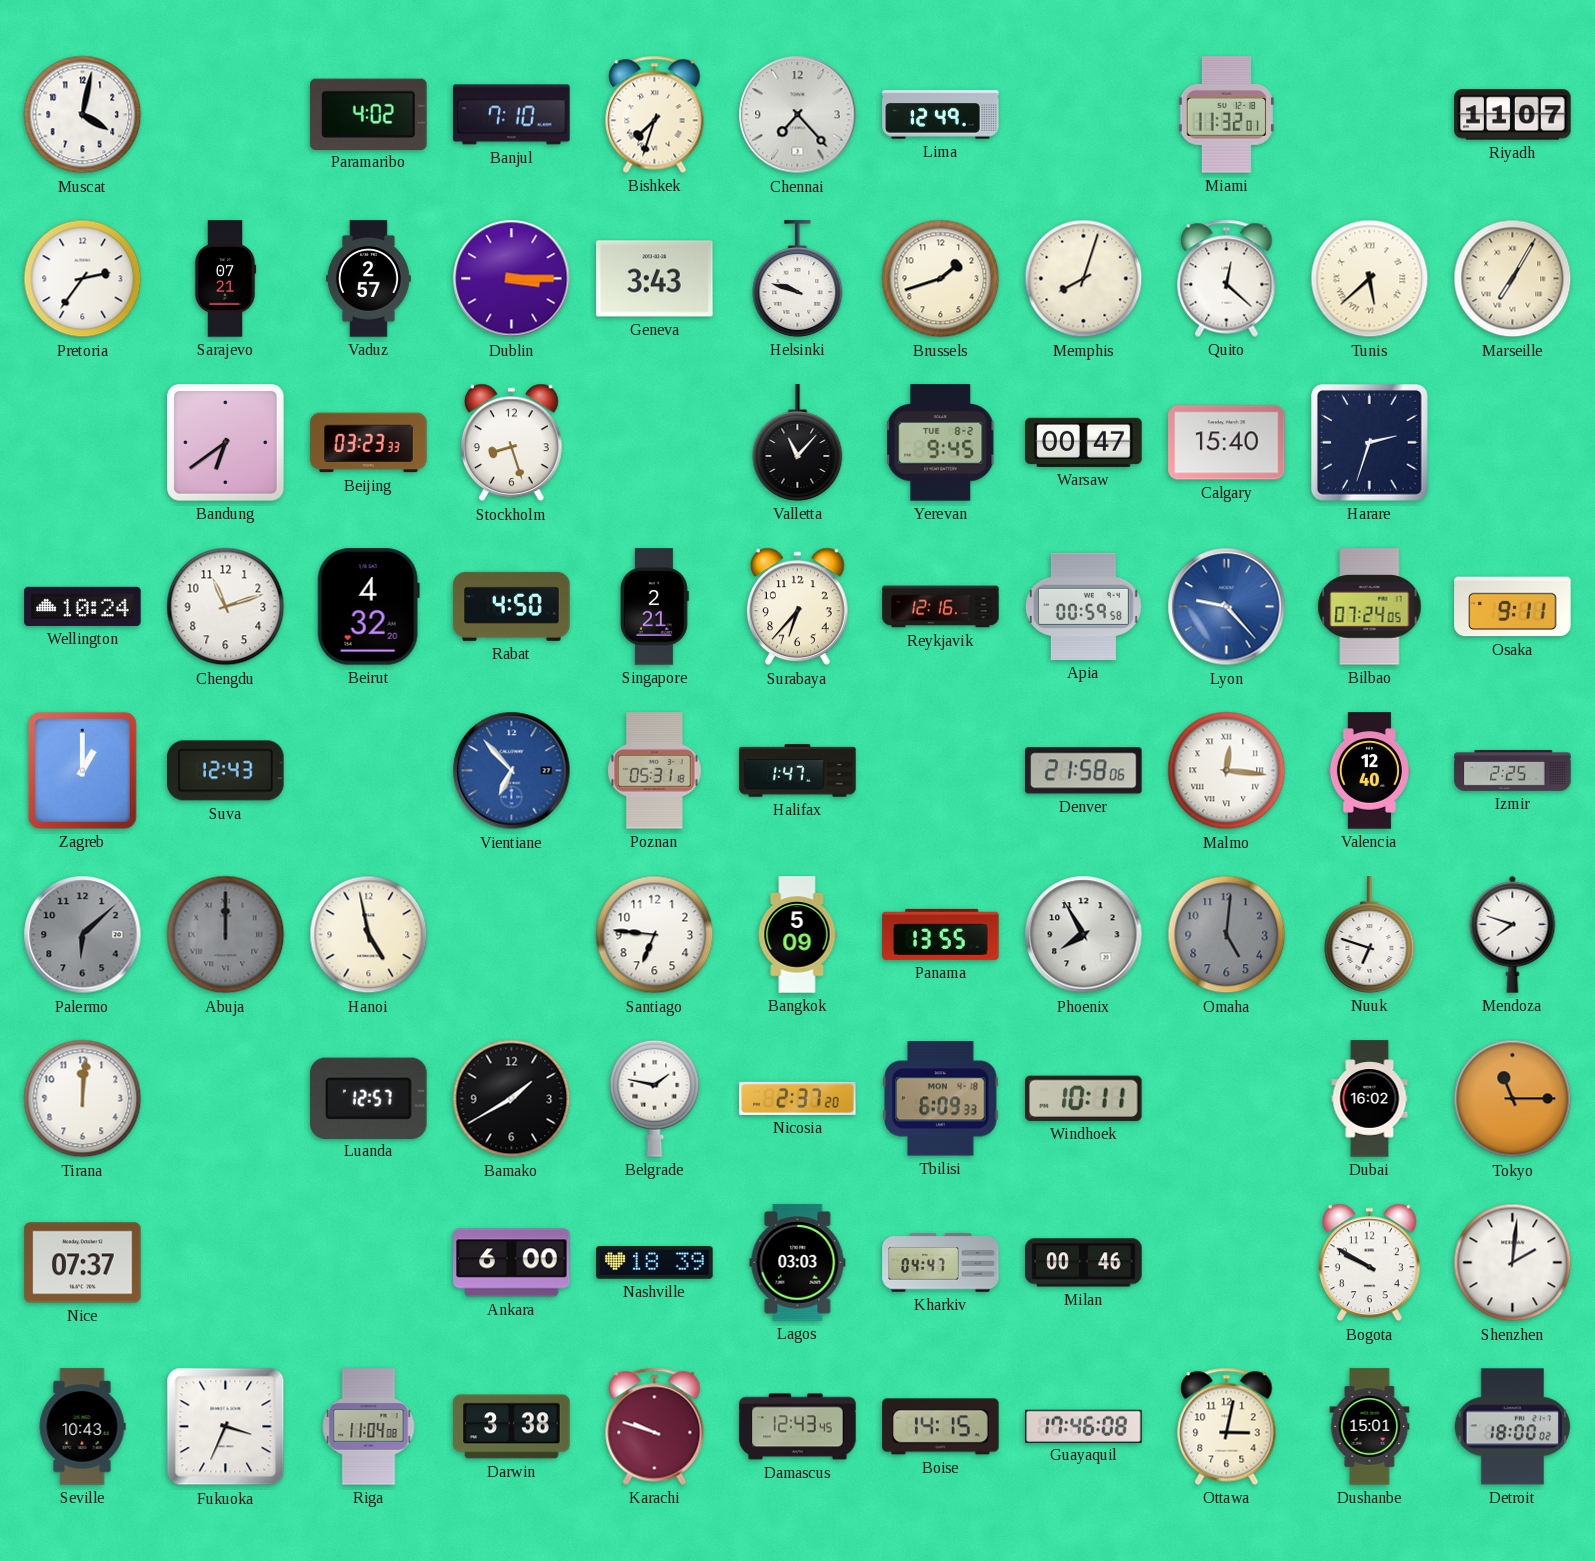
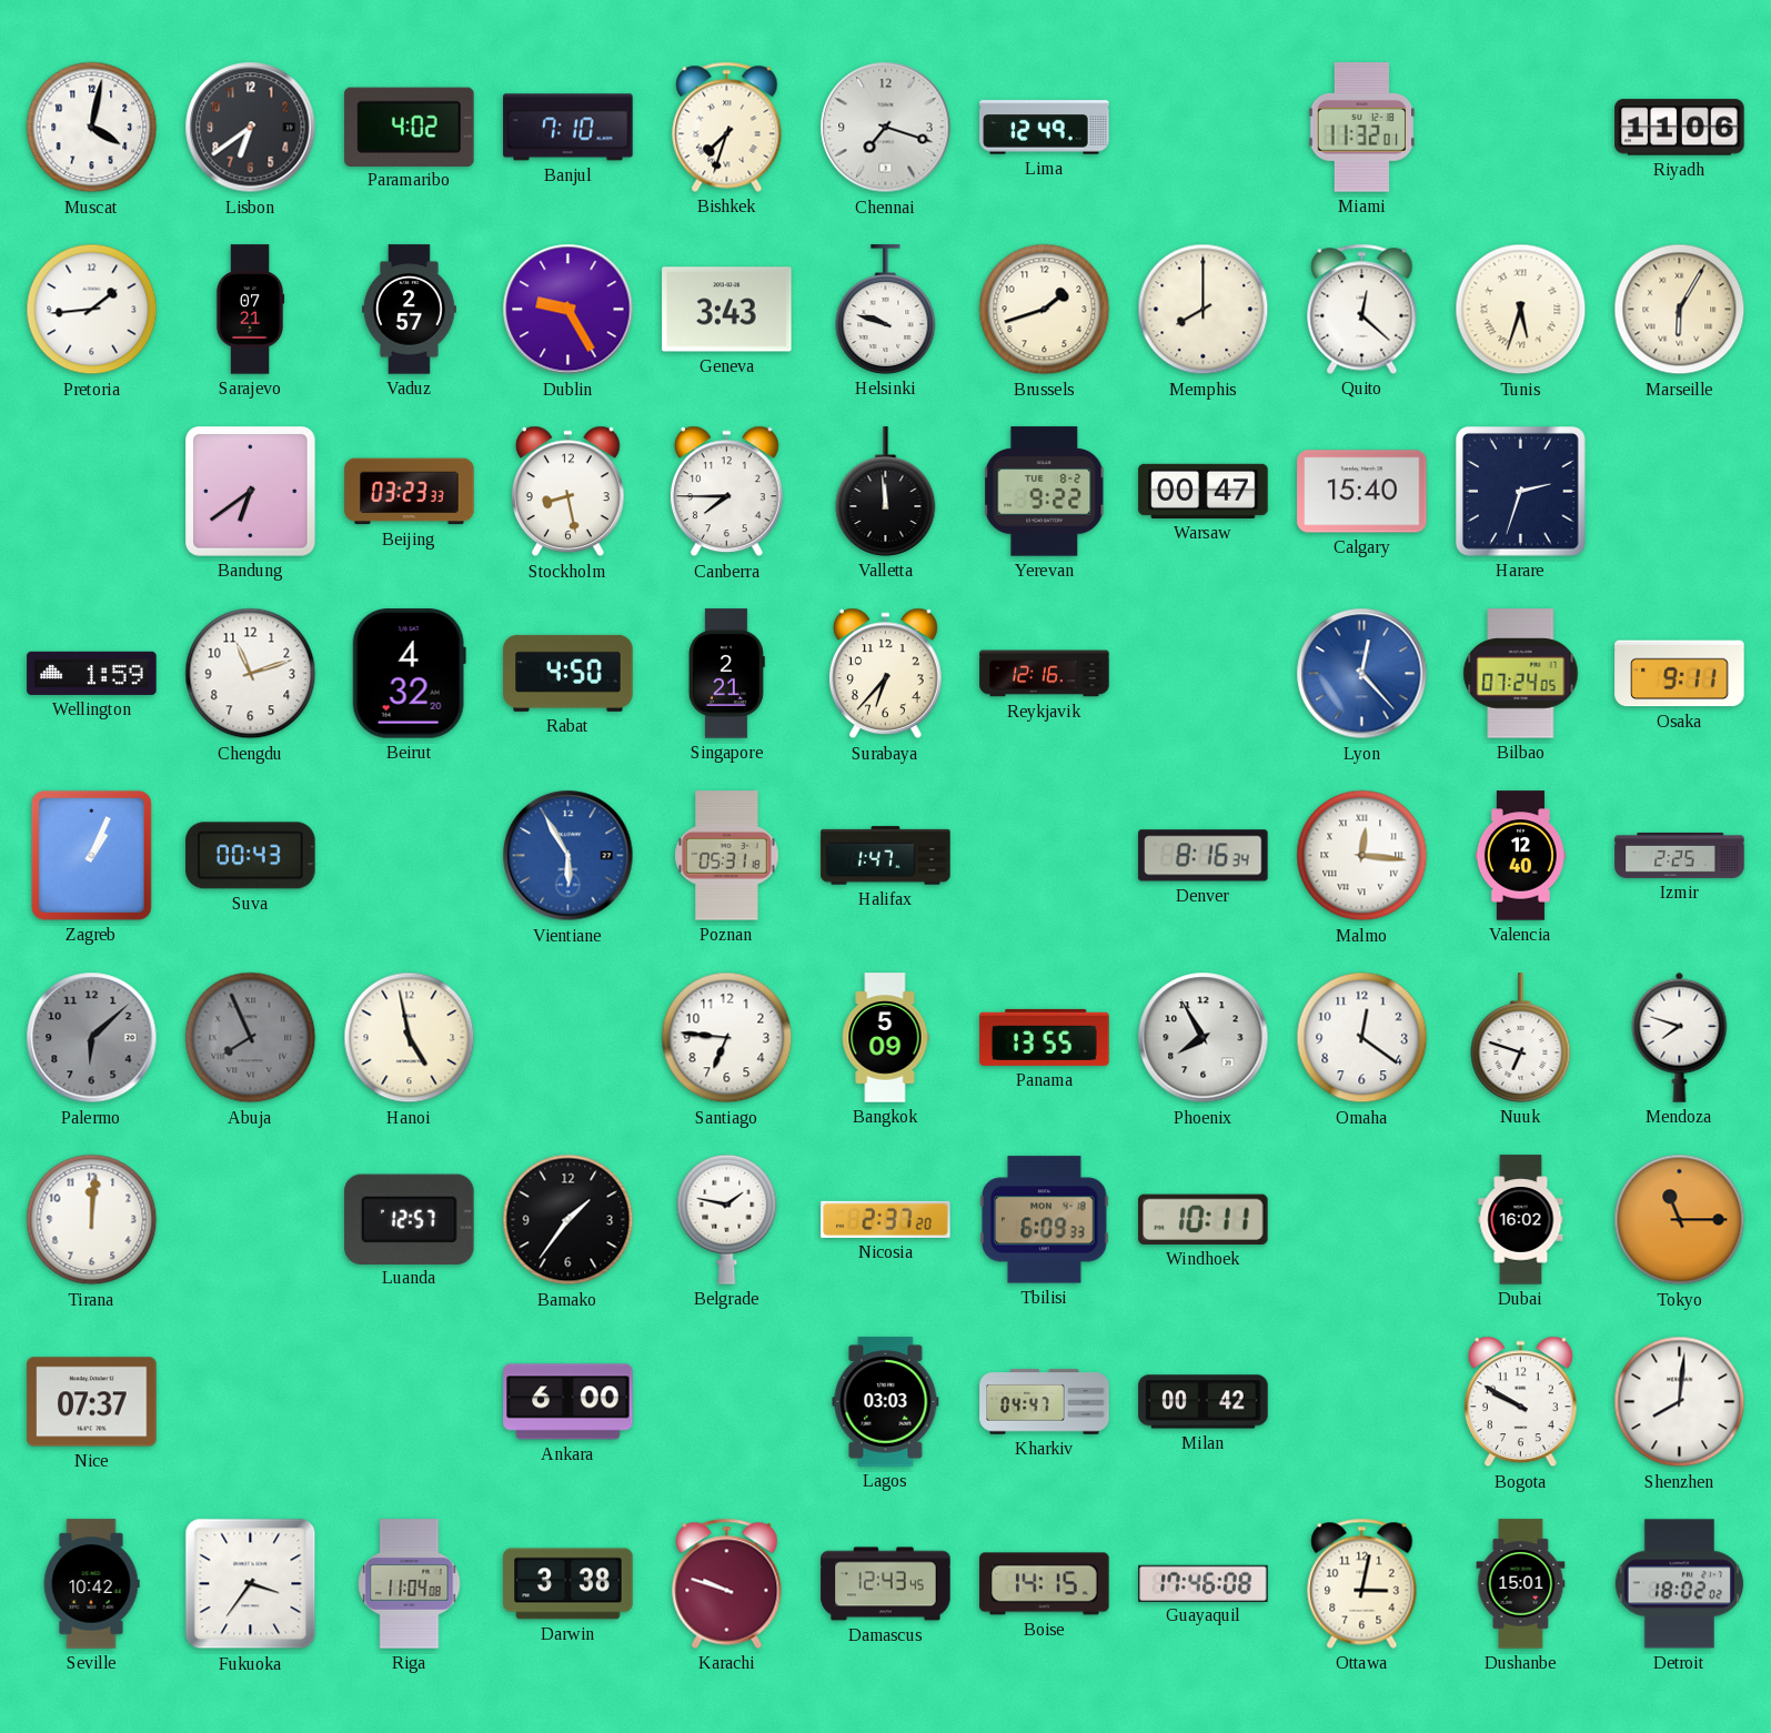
Lisbon: none -> 6:39
Chennai: 7:23 -> 7:18
Riyadh: 11:07 -> 11:06
Pretoria: 2:36 -> 1:44
Dublin: 3:15 -> 9:25
Memphis: 8:03 -> 8:00
Tunis: 5:38 -> 5:33
Marseille: 7:05 -> 6:05
Stockholm: 8:27 -> 8:28
Canberra: none -> 7:45
Valletta: 11:07 -> 11:59
Yerevan: 9:45 -> 9:22
Wellington: 10:24 -> 1:59
Apia: 00:59 -> none
Lyon: 9:23 -> 12:23
Zagreb: 1:00 -> 1:04
Suva: 12:43 -> 00:43
Vientiane: 6:53 -> 5:55
Denver: 21:58 -> 8:16
Abuja: 12:00 -> 7:56
Omaha: 5:01 -> 12:21
Omaha dial: grey -> white
Bamako: 1:40 -> 1:36
Nashville: 18:39 -> none
Milan: 00:46 -> 00:42
Shenzhen: 2:01 -> 8:01
Seville: 10:43 -> 10:42
Fukuoka: 3:34 -> 3:36
Detroit: 18:00 -> 18:02
